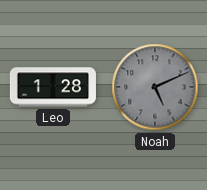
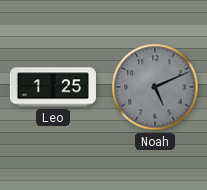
Leo: 1:28 -> 1:25
